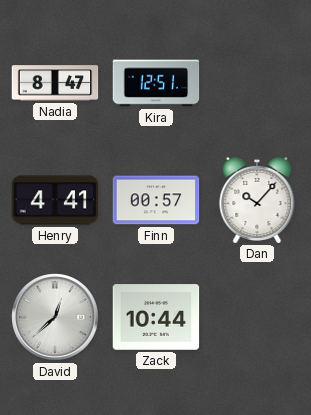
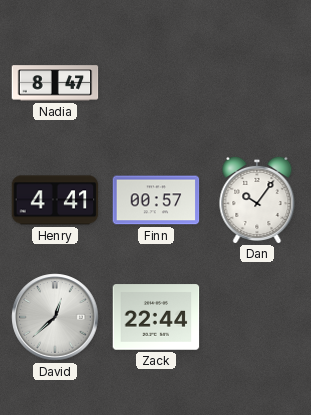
Kira: 12:51 -> none
Dan: 10:07 -> 10:06
Zack: 10:44 -> 22:44
